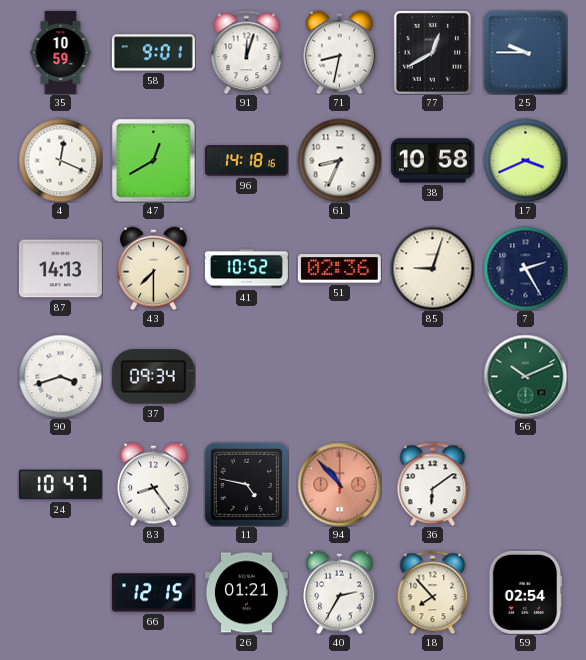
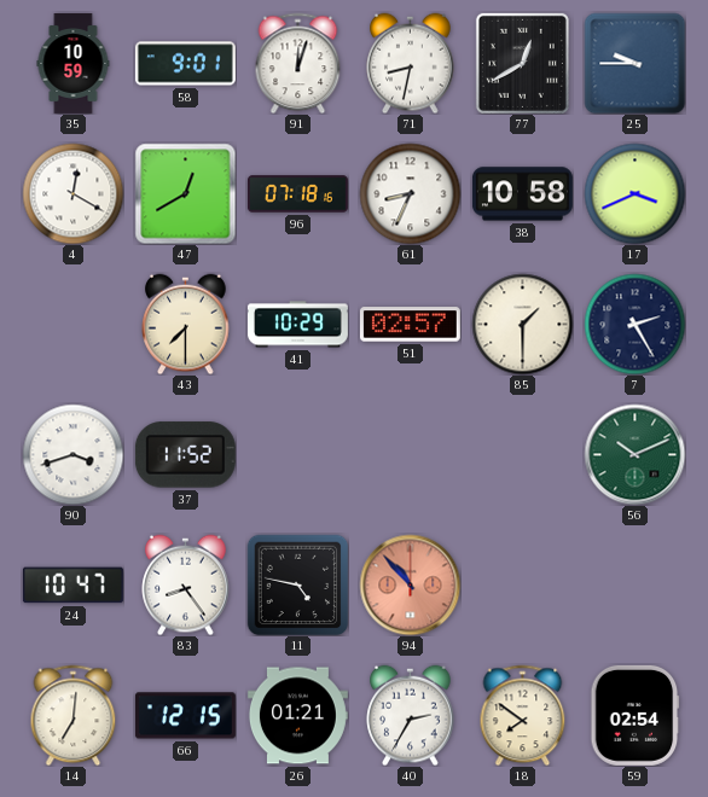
4: 12:19 -> 12:20
96: 14:18 -> 07:18
87: 14:13 -> none
41: 10:52 -> 10:29
51: 02:36 -> 02:57
85: 9:03 -> 1:30
37: 09:34 -> 11:52
36: 6:09 -> none
14: none -> 7:01
18: 7:53 -> 7:51
